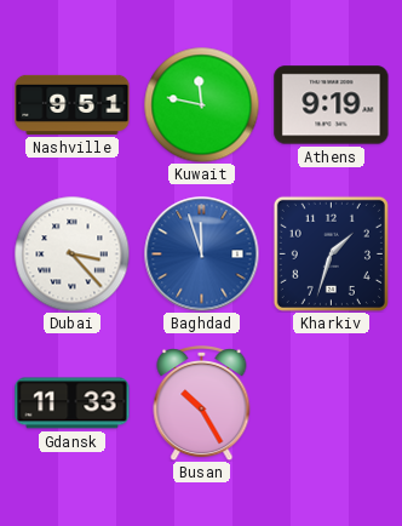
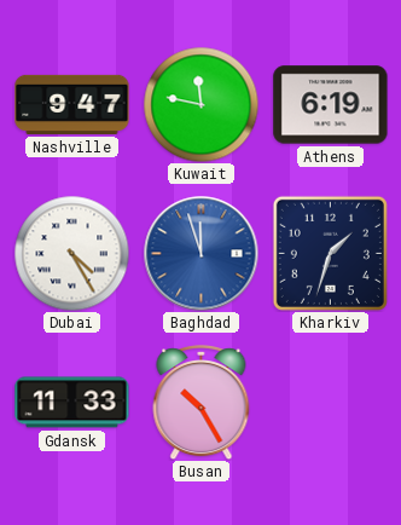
Nashville: 9:51 -> 9:47
Athens: 9:19 -> 6:19
Dubai: 3:23 -> 4:25
